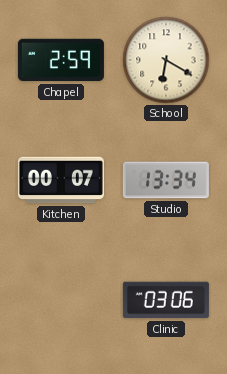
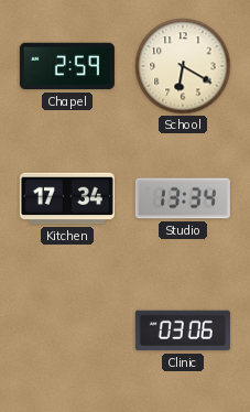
Kitchen: 00:07 -> 17:34
